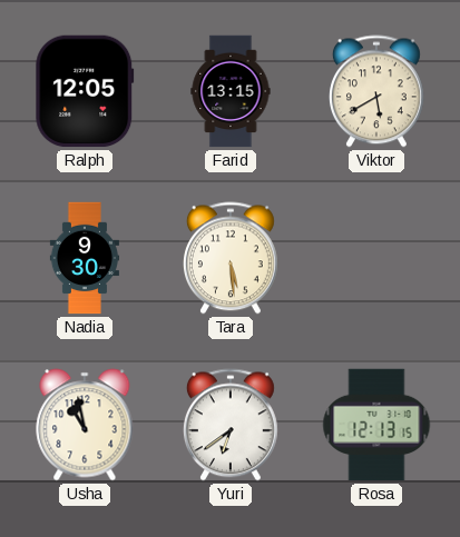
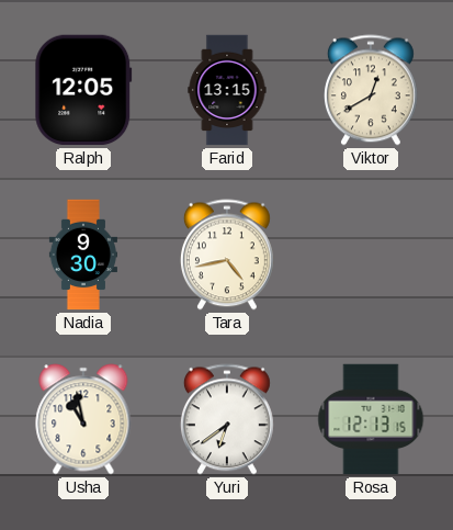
Viktor: 5:40 -> 12:40
Tara: 5:29 -> 4:43
